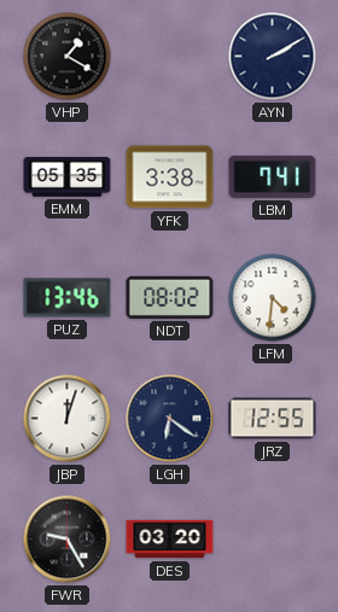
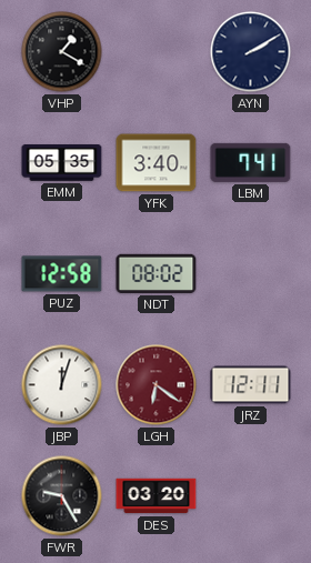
YFK: 3:38 -> 3:40
PUZ: 13:46 -> 12:58
LFM: 4:31 -> none
LGH dial: navy -> burgundy
JRZ: 12:55 -> 12:11
